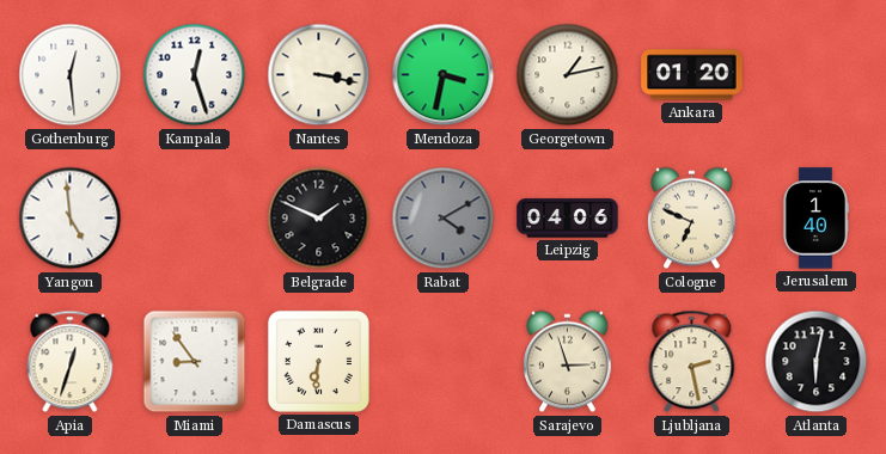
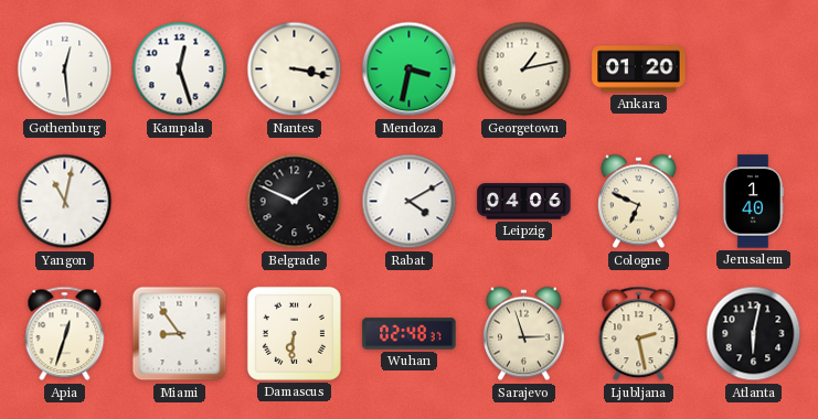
Yangon: 4:59 -> 11:02
Rabat dial: grey -> white
Wuhan: none -> 02:48
